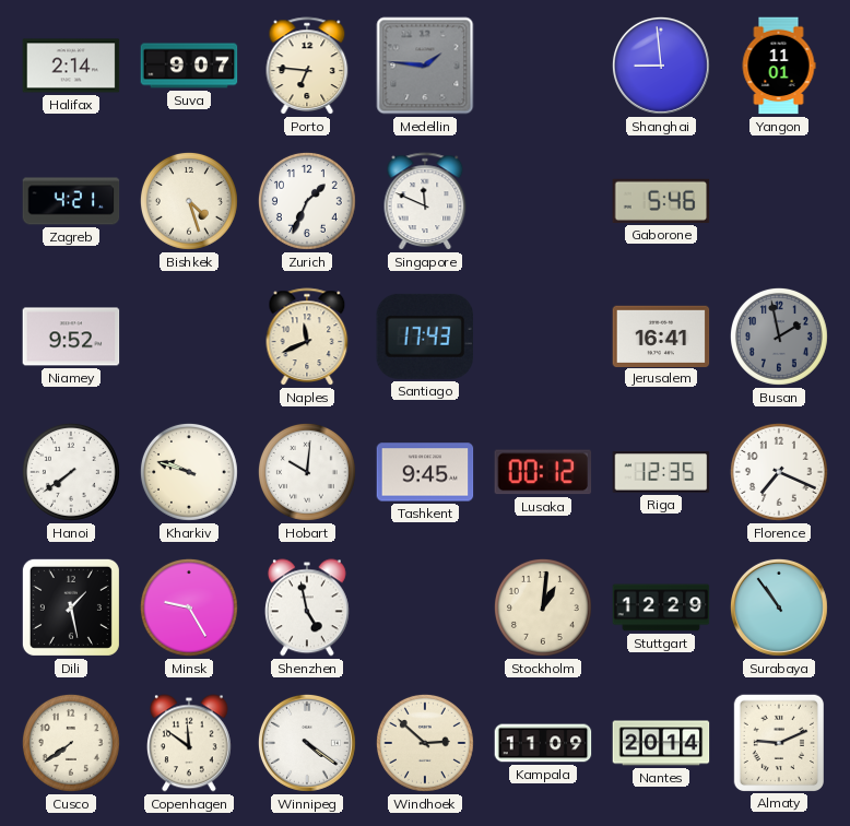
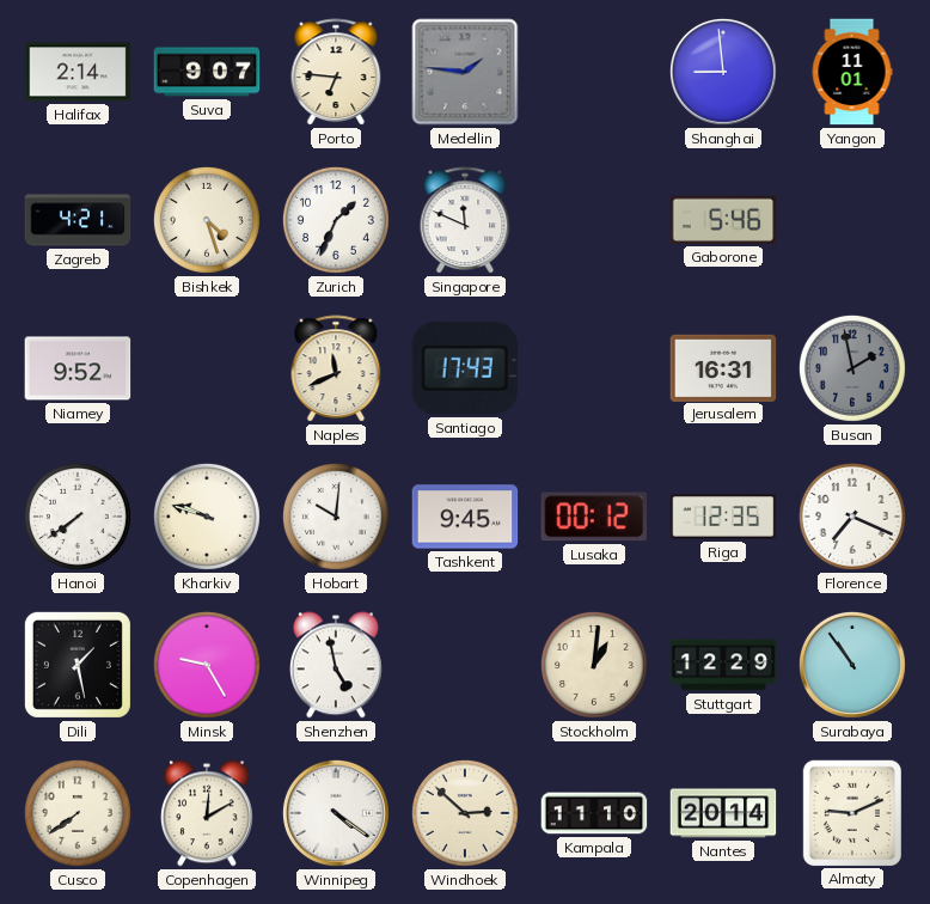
Jerusalem: 16:41 -> 16:31
Copenhagen: 11:51 -> 12:10
Kampala: 11:09 -> 11:10
